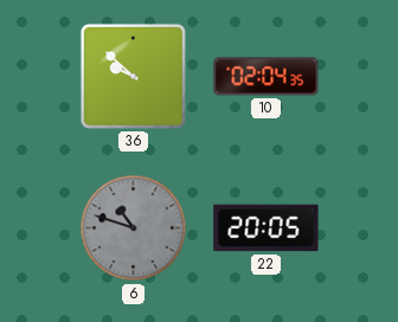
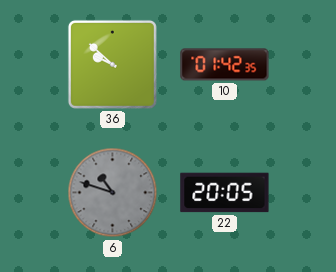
10: 02:04 -> 01:42
